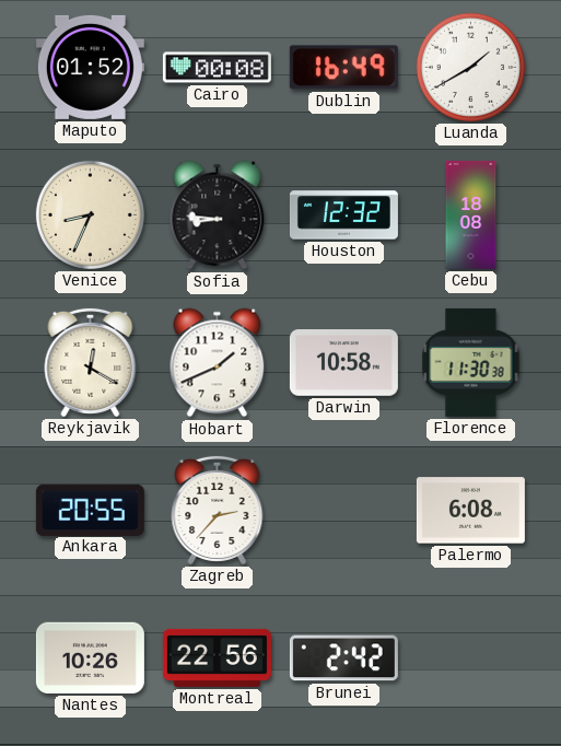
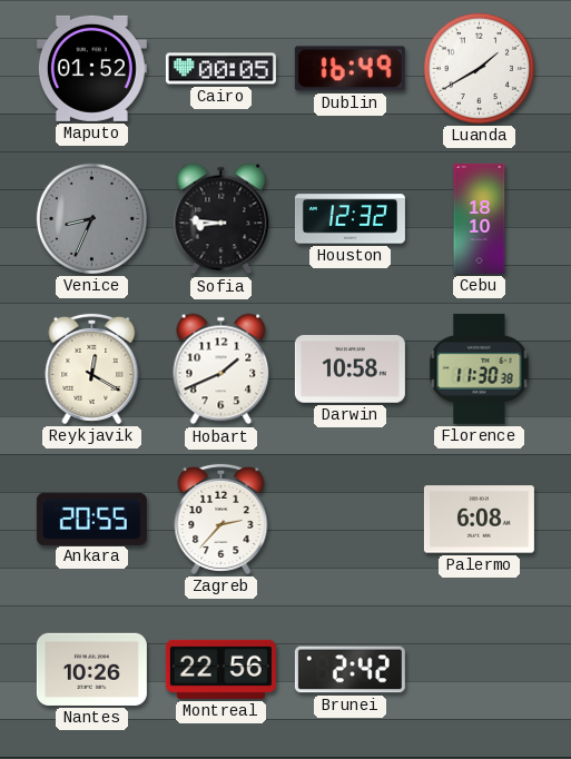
Cairo: 00:08 -> 00:05
Venice dial: cream -> grey
Cebu: 18:08 -> 18:10
